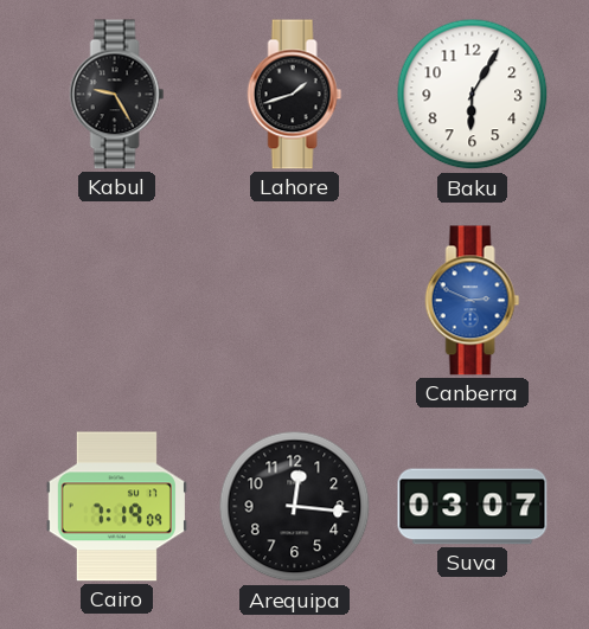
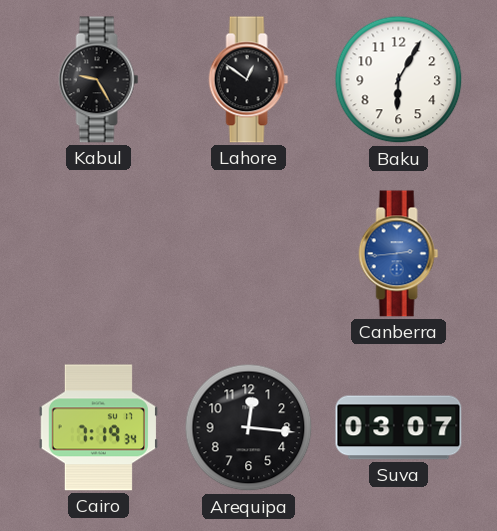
Lahore: 1:42 -> 12:51
Canberra: 2:49 -> 2:44
Cairo: 7:19:09 -> 7:19:34
